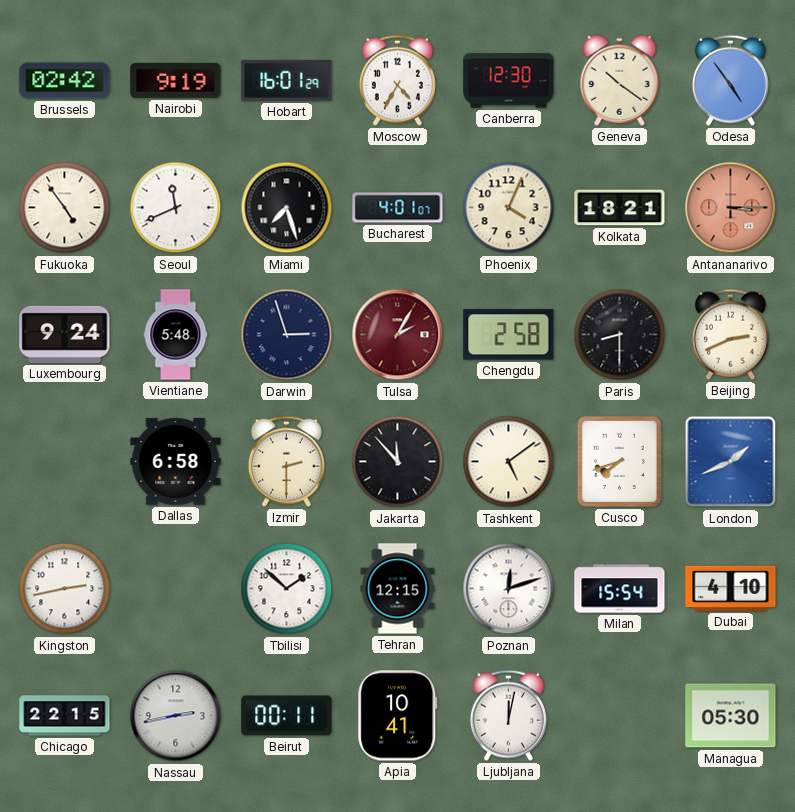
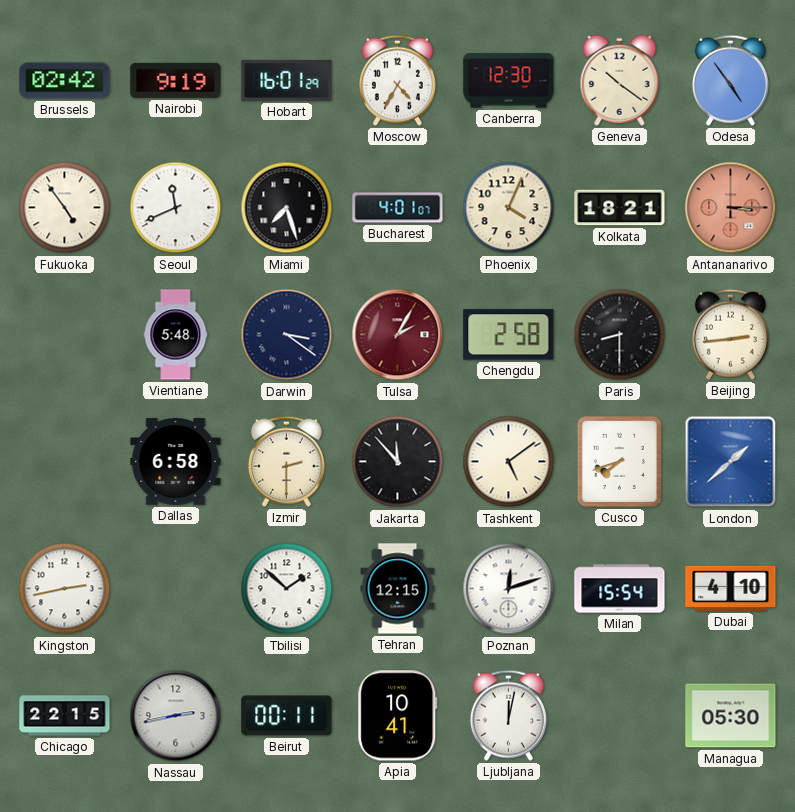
Luxembourg: 9:24 -> none
Darwin: 2:57 -> 3:21
Beijing: 2:41 -> 2:44
London: 1:41 -> 1:38
